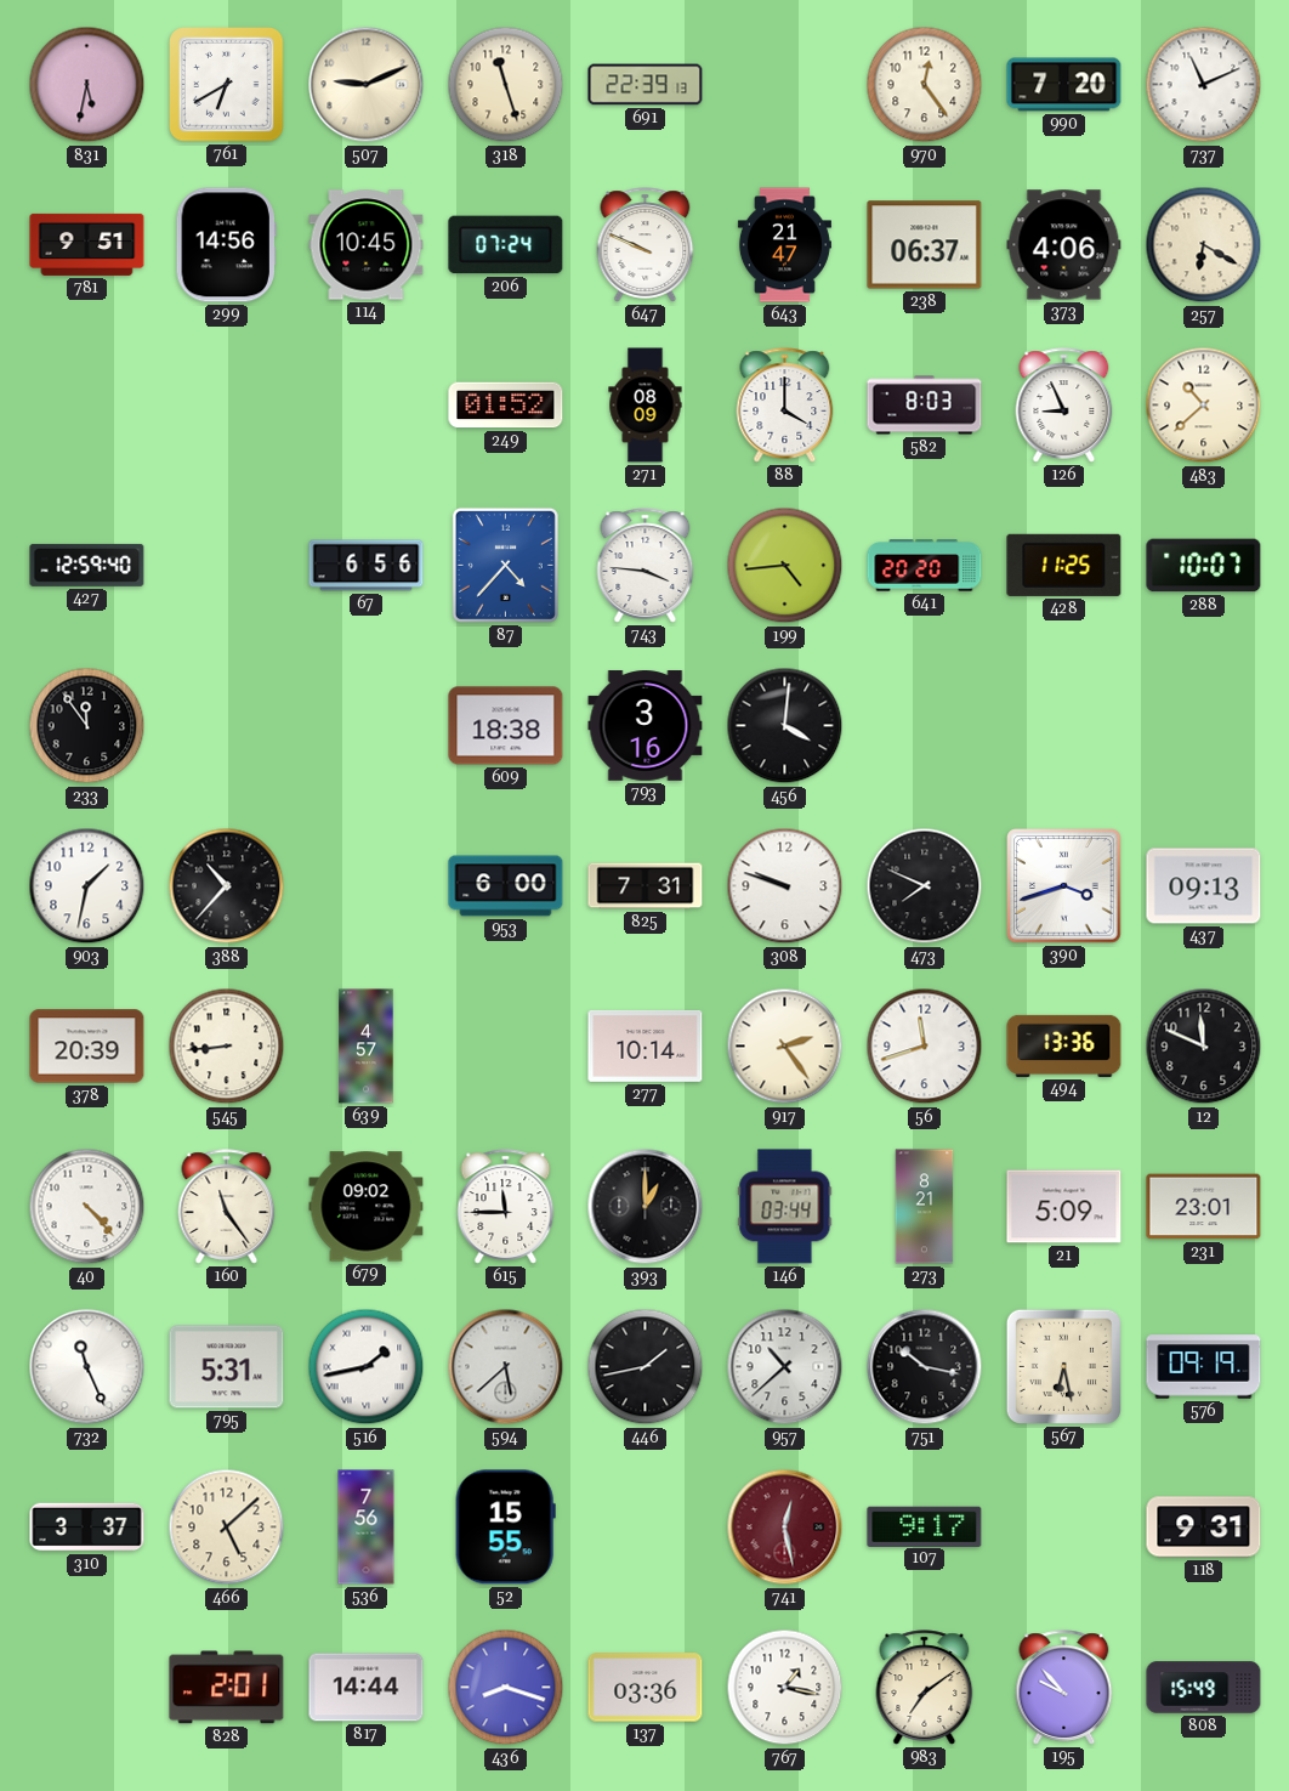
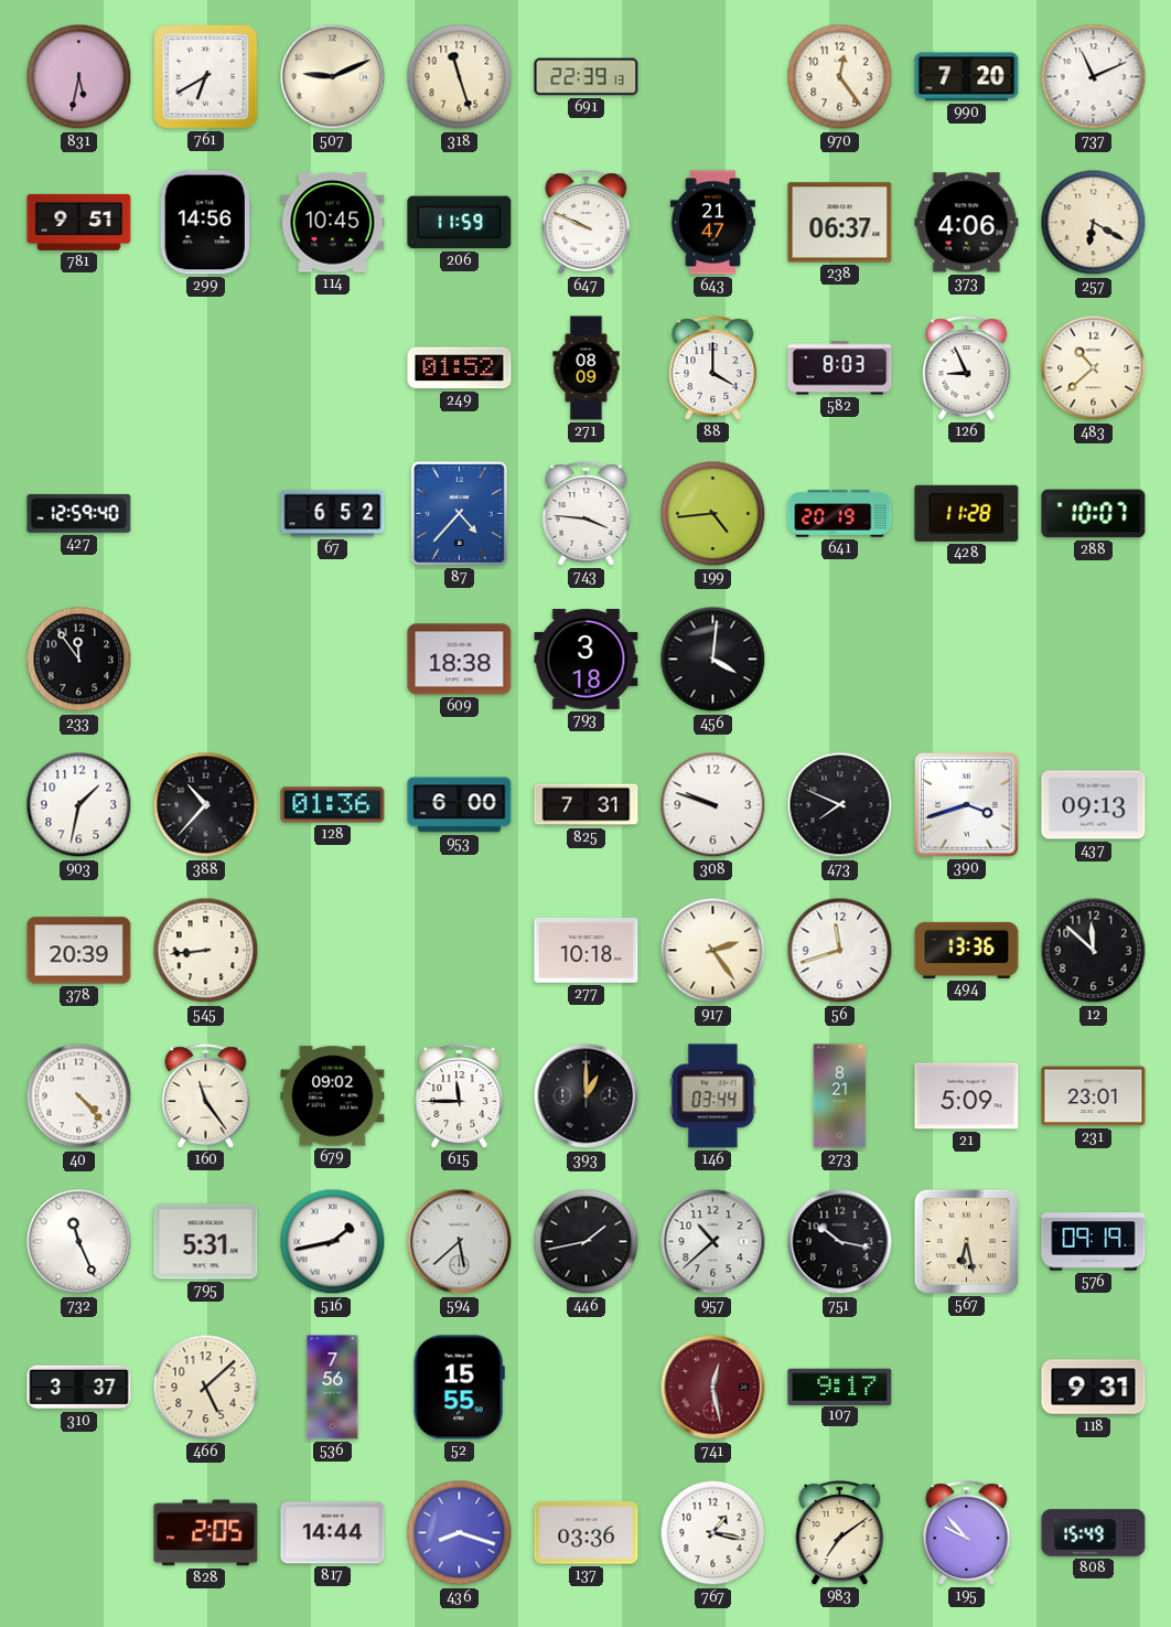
206: 07:24 -> 11:59
67: 6:56 -> 6:52
641: 20:20 -> 20:19
428: 11:25 -> 11:28
793: 3:16 -> 3:18
128: none -> 01:36
639: 4:57 -> none
277: 10:14 -> 10:18
12: 11:49 -> 11:52
828: 2:01 -> 2:05
